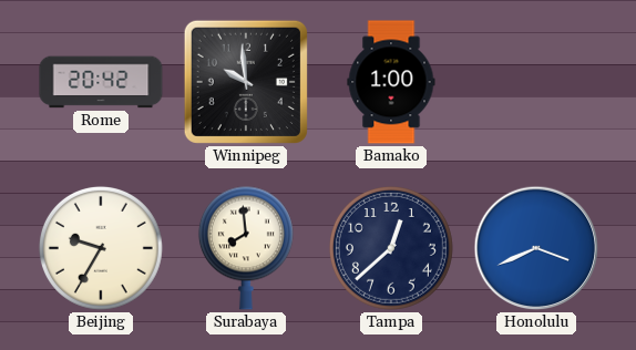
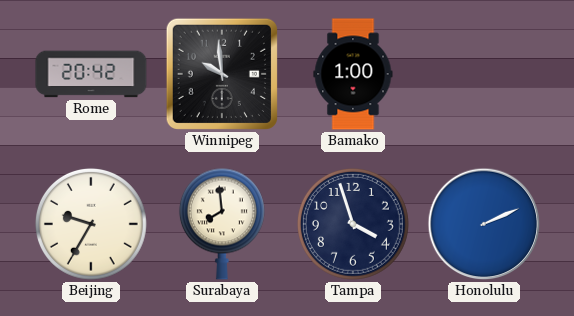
Tampa: 12:38 -> 3:57
Honolulu: 3:41 -> 2:11
